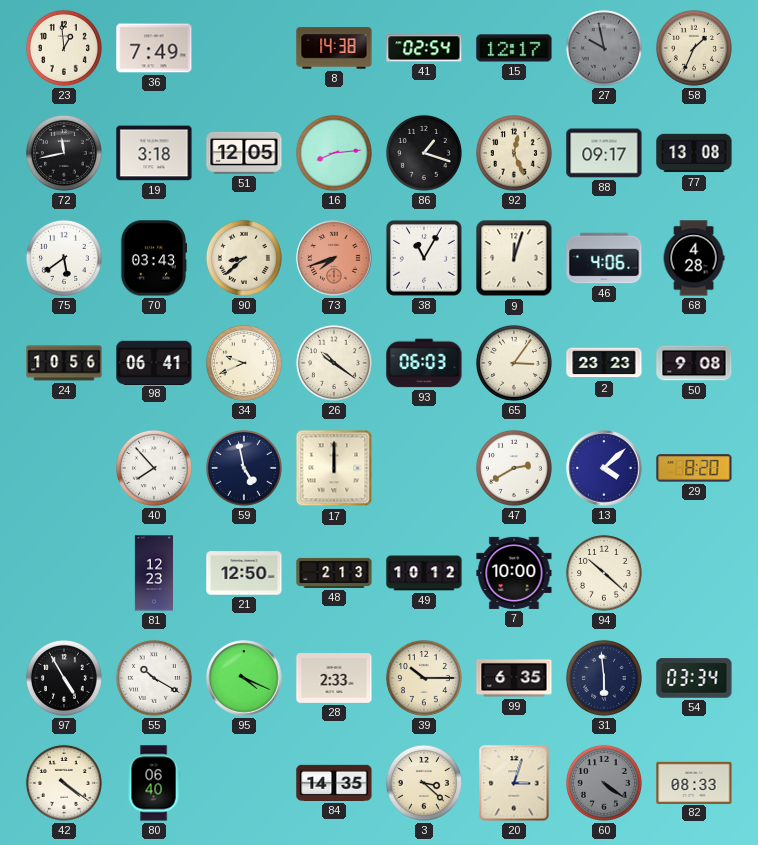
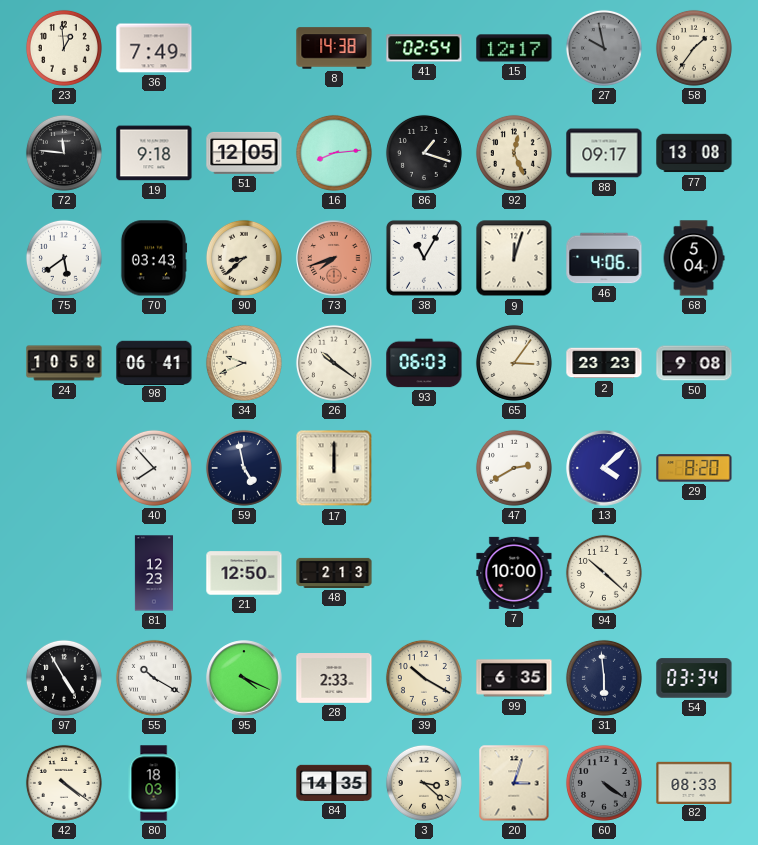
58: 1:34 -> 1:36
72: 11:43 -> 11:46
19: 3:18 -> 9:18
68: 4:28 -> 5:04
24: 10:56 -> 10:58
49: 10:12 -> none
39: 10:15 -> 10:20
80: 06:40 -> 18:03
